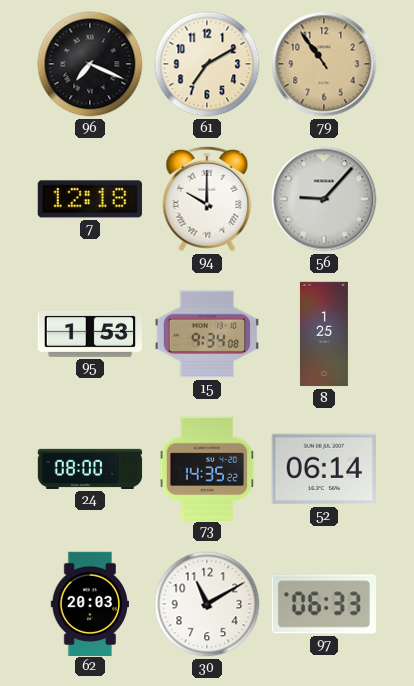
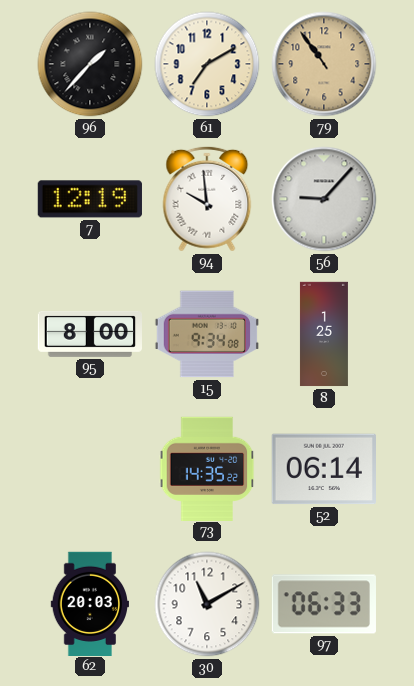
96: 7:19 -> 1:37
7: 12:18 -> 12:19
94: 10:00 -> 9:59
95: 1:53 -> 8:00
24: 08:00 -> none
